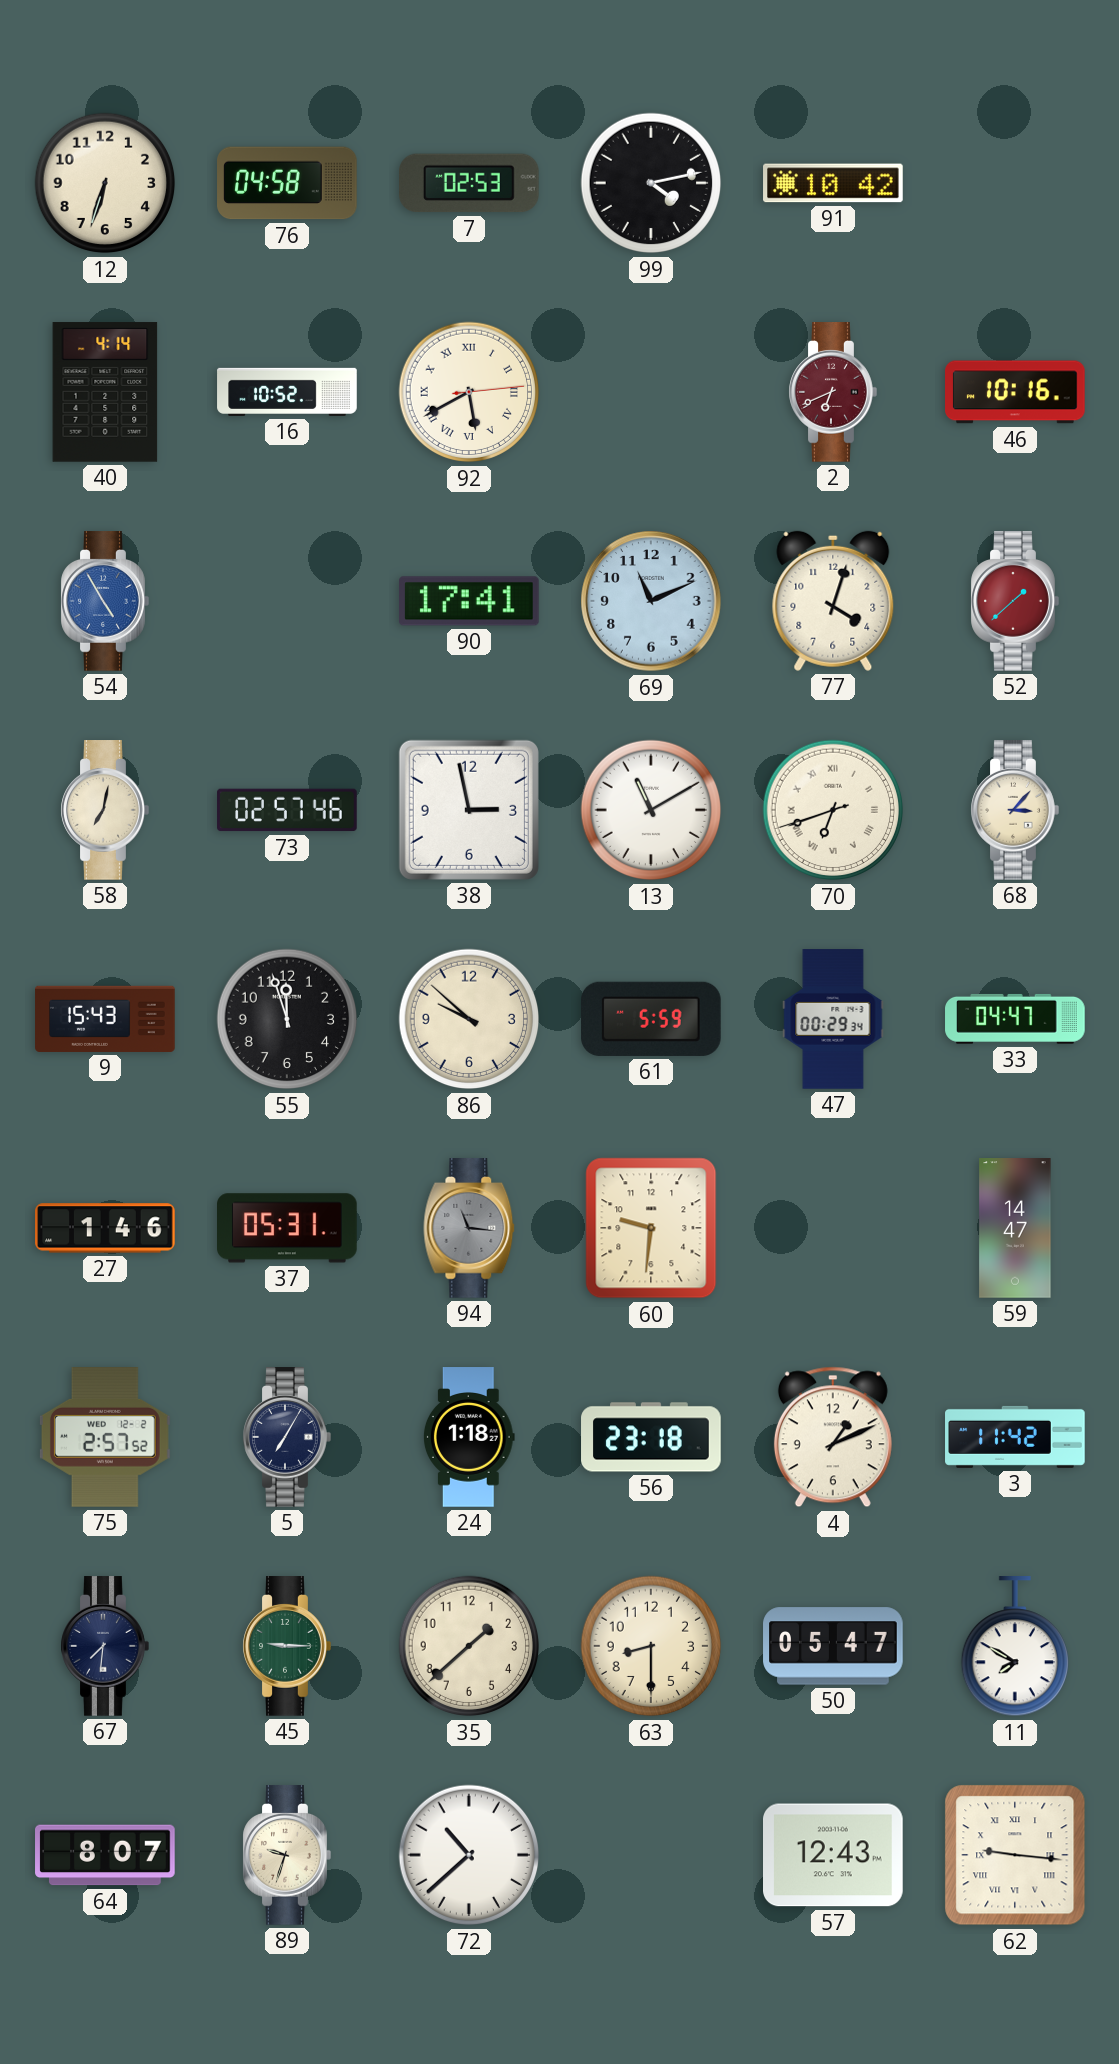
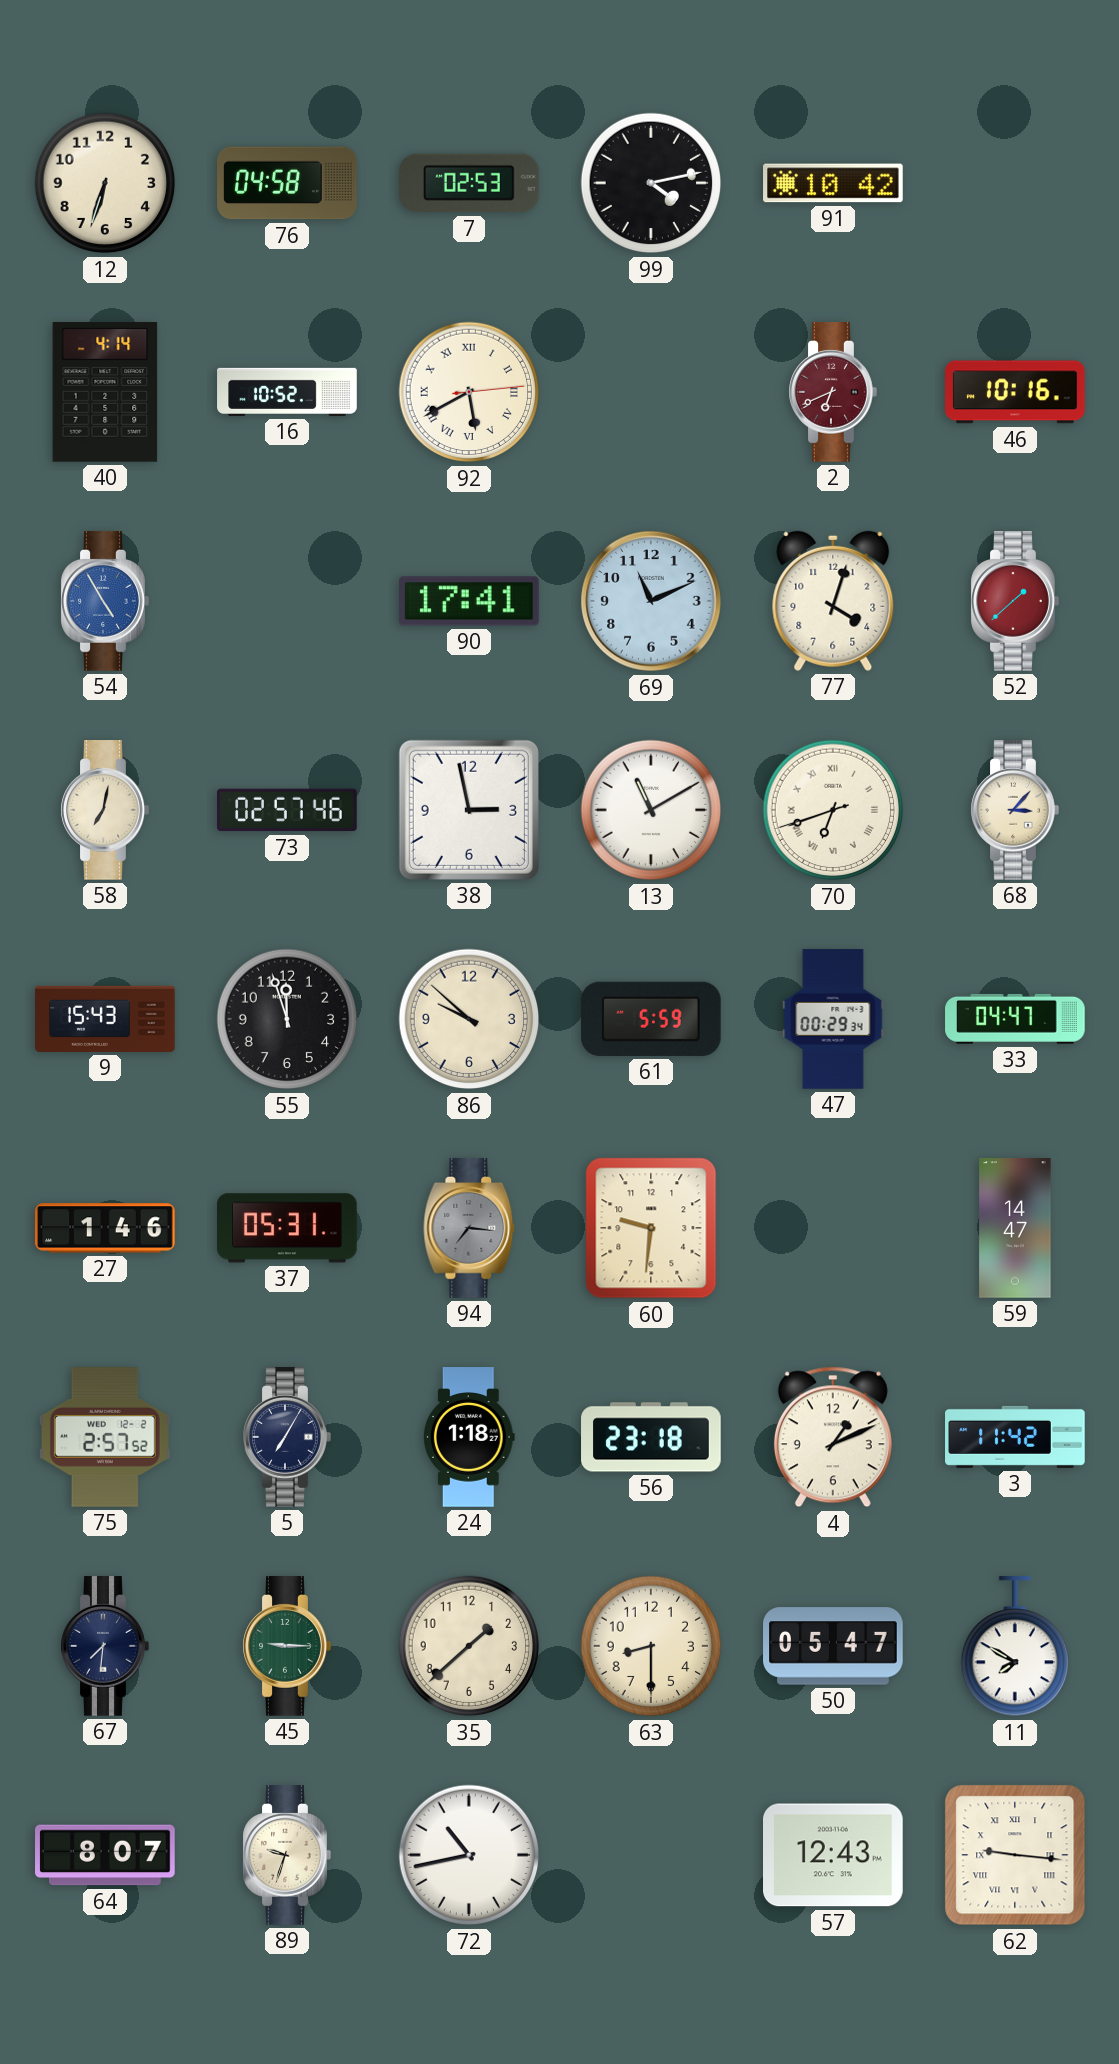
94: 11:16 -> 7:16
72: 10:38 -> 10:43
